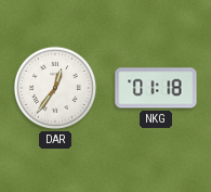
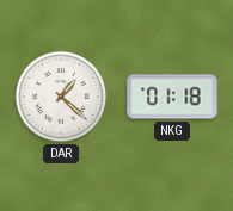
DAR: 12:36 -> 1:22
